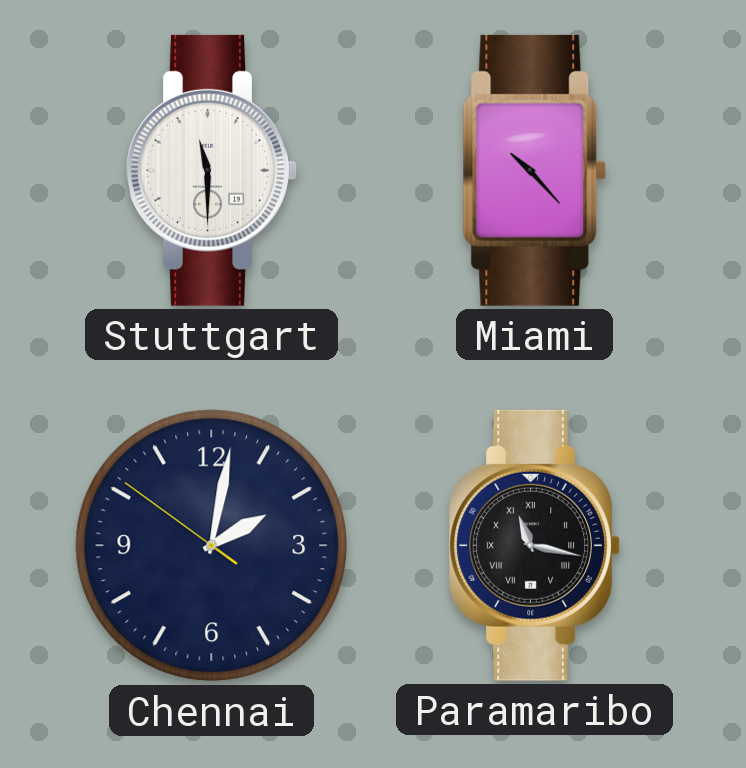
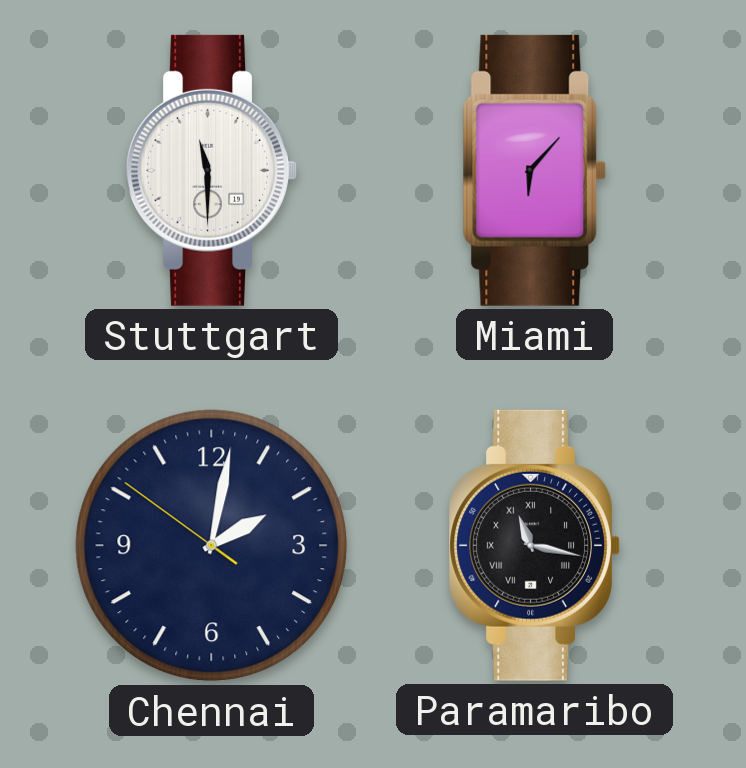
Miami: 10:23 -> 6:07
